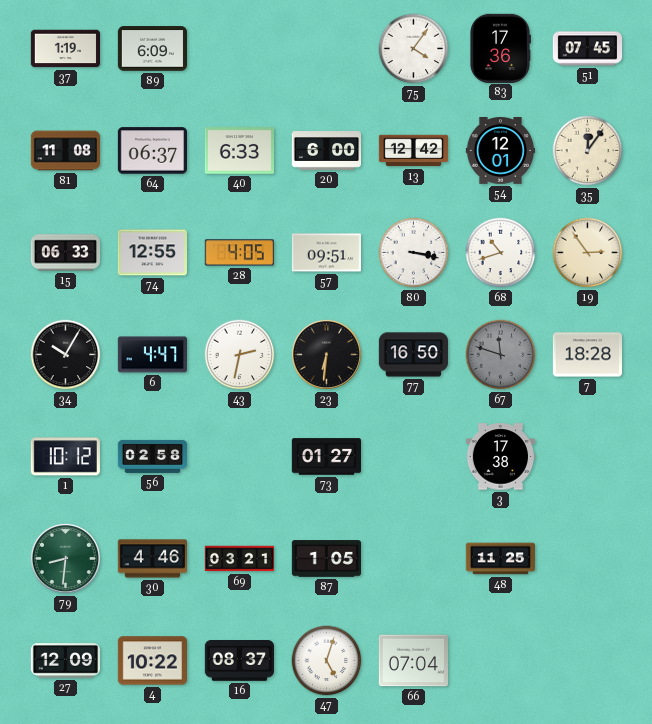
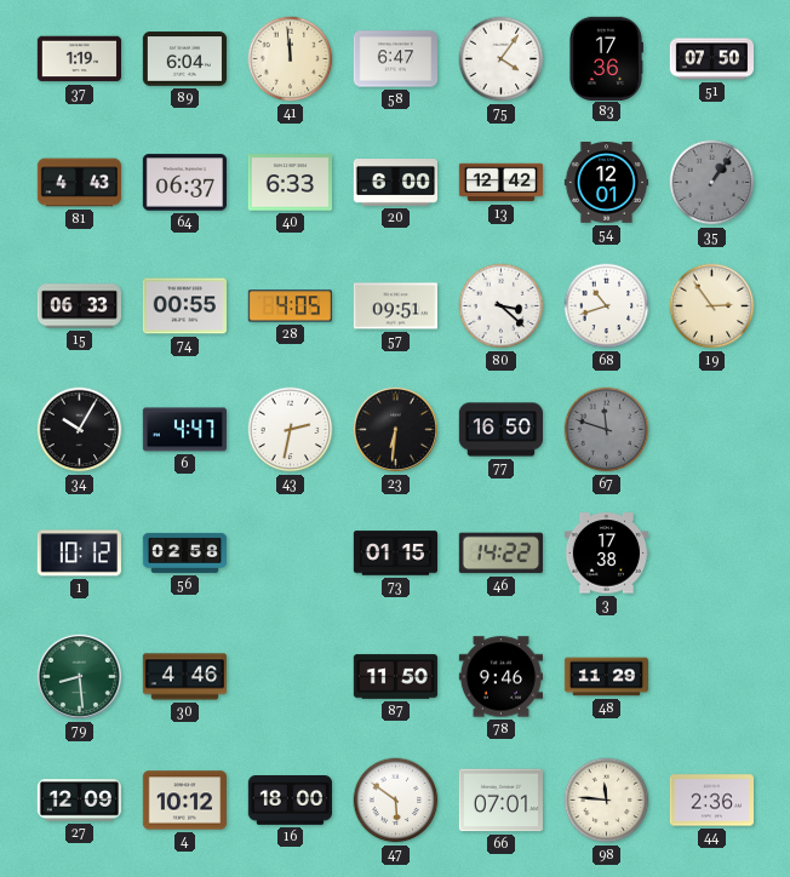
89: 6:09 -> 6:04
41: none -> 11:59
58: none -> 6:47
51: 07:45 -> 07:50
81: 11:08 -> 4:43
35: 12:06 -> 1:06
35 dial: cream -> grey
74: 12:55 -> 00:55
80: 3:17 -> 3:22
7: 18:28 -> none
73: 01:27 -> 01:15
46: none -> 14:22
79: 8:31 -> 8:29
69: 03:21 -> none
87: 1:05 -> 11:50
78: none -> 9:46
48: 11:25 -> 11:29
4: 10:22 -> 10:12
16: 08:37 -> 18:00
47: 5:03 -> 5:51
66: 07:04 -> 07:01
98: none -> 11:46
44: none -> 2:36
